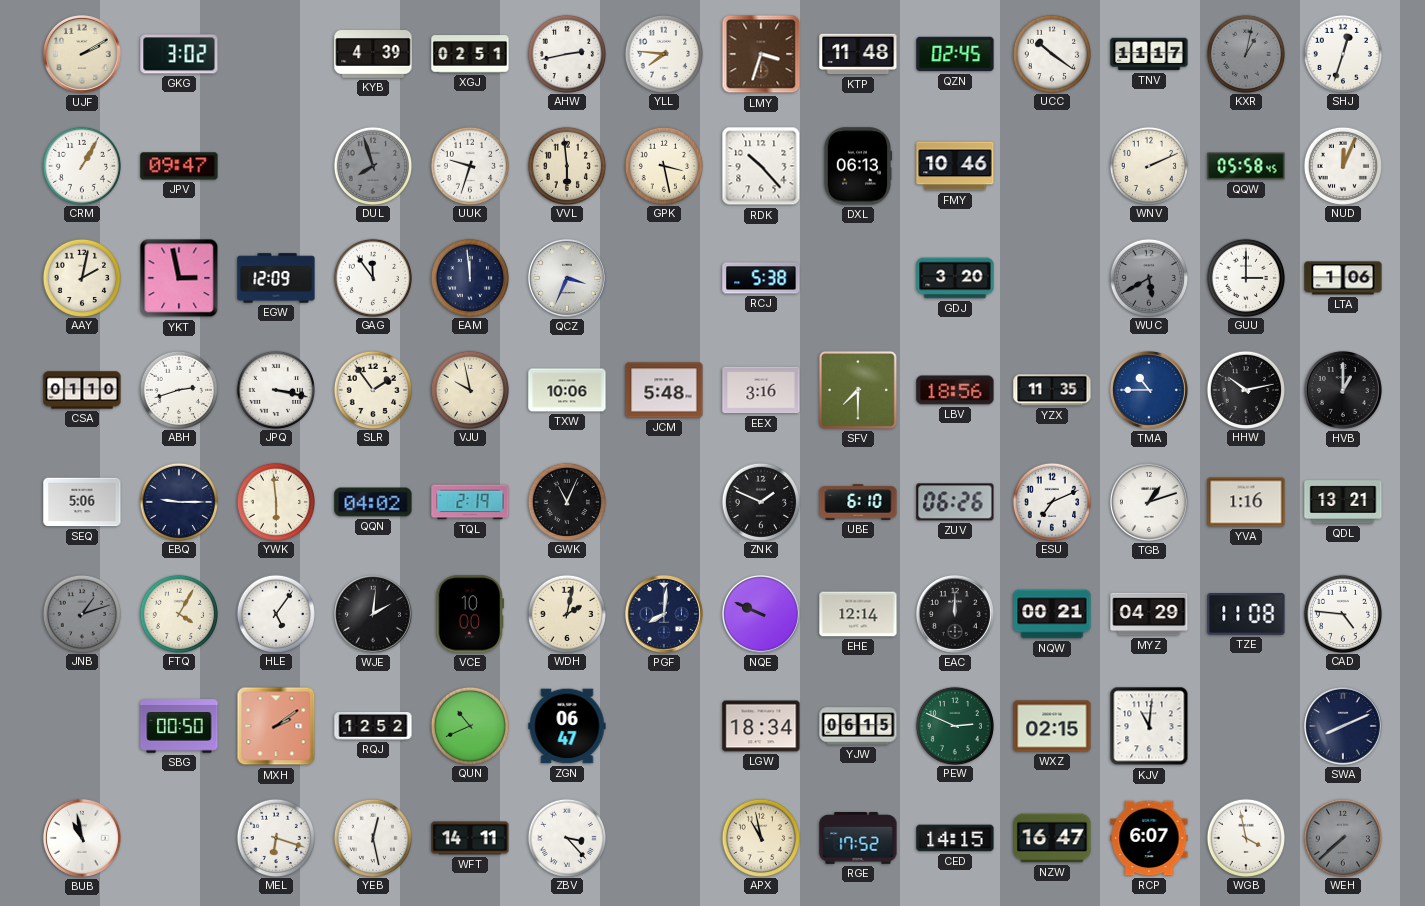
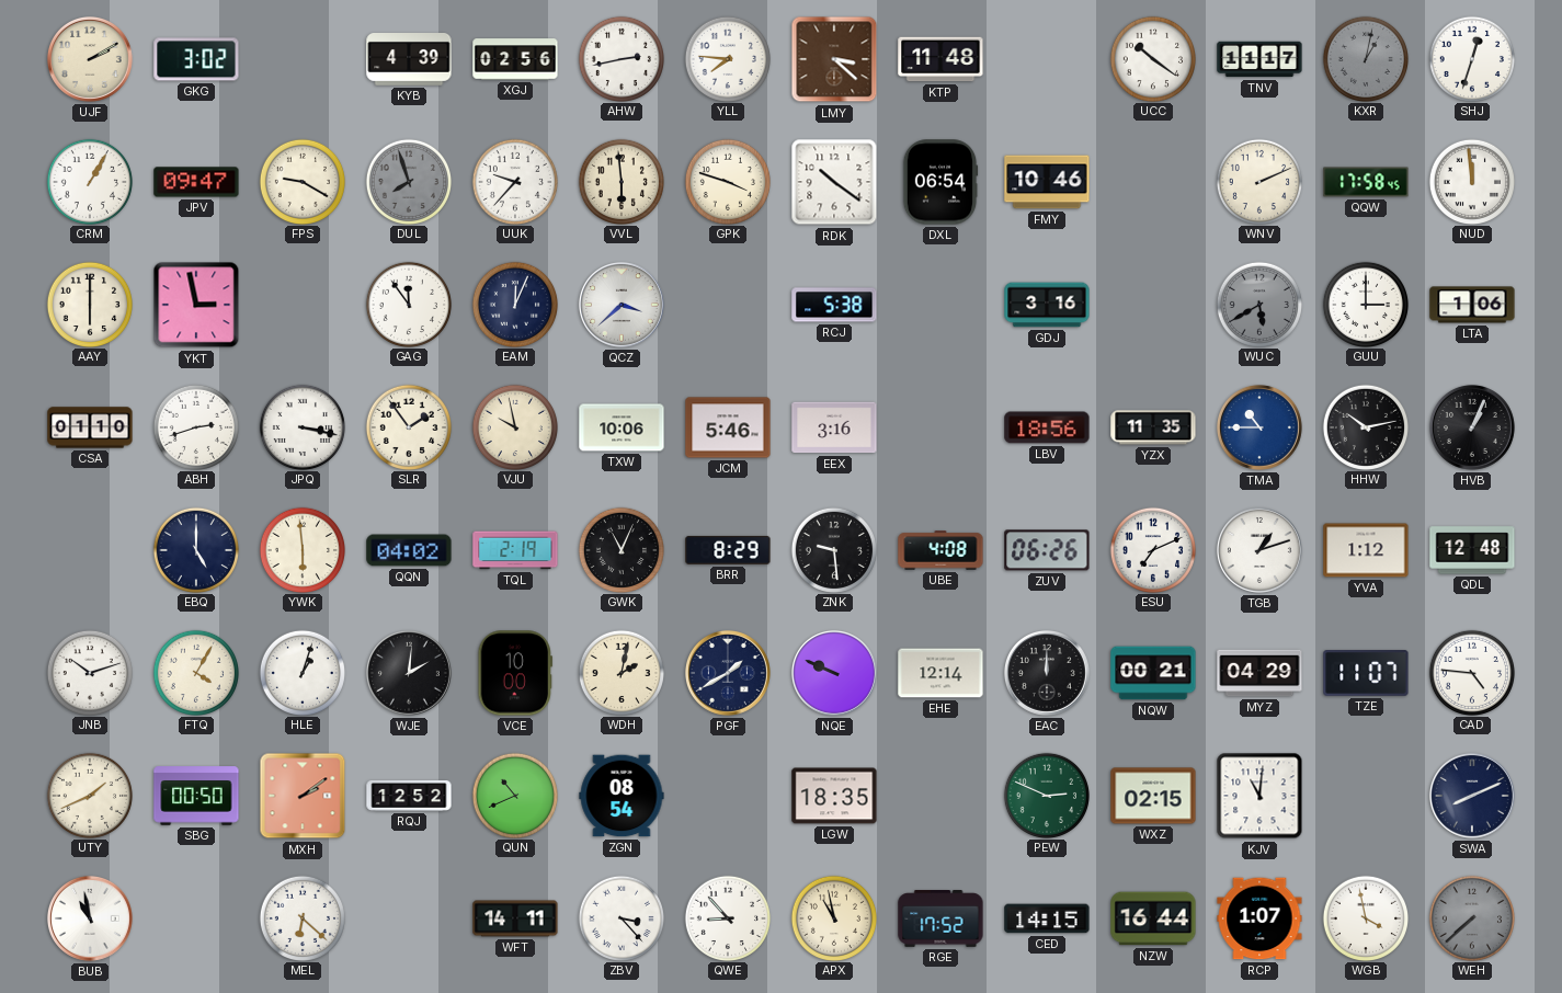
XGJ: 02:51 -> 02:56
LMY: 3:33 -> 3:22
QZN: 02:45 -> none
FPS: none -> 9:20
UUK: 9:33 -> 9:37
GPK: 3:28 -> 3:48
RDK: 10:23 -> 10:21
DXL: 06:13 -> 06:54
QQW: 05:58 -> 17:58
NUD: 12:04 -> 11:59
AAY: 2:02 -> 6:00
EGW: 12:09 -> none
EAM: 11:59 -> 12:04
QCZ: 3:34 -> 3:38
GDJ: 3:20 -> 3:16
JCM: 5:48 -> 5:46
SFV: 7:30 -> none
HVB: 1:00 -> 1:04
SEQ: 5:06 -> none
EBQ: 9:15 -> 5:00
BRR: none -> 8:29
ZNK: 1:49 -> 9:29
UBE: 6:10 -> 4:08
YVA: 1:16 -> 1:12
QDL: 13:21 -> 12:48
JNB: 1:12 -> 10:12
JNB dial: grey -> white
HLE: 5:06 -> 1:03
PGF: 8:01 -> 1:40
TZE: 11:08 -> 11:07
UTY: none -> 1:41
ZGN: 06:47 -> 08:54
LGW: 18:34 -> 18:35
YJW: 06:15 -> none
MEL: 6:18 -> 6:22
YEB: 12:28 -> none
QWE: none -> 8:53
NZW: 16:47 -> 16:44
RCP: 6:07 -> 1:07
